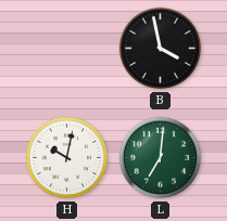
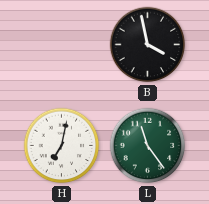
H: 10:02 -> 7:02
L: 7:01 -> 11:24
